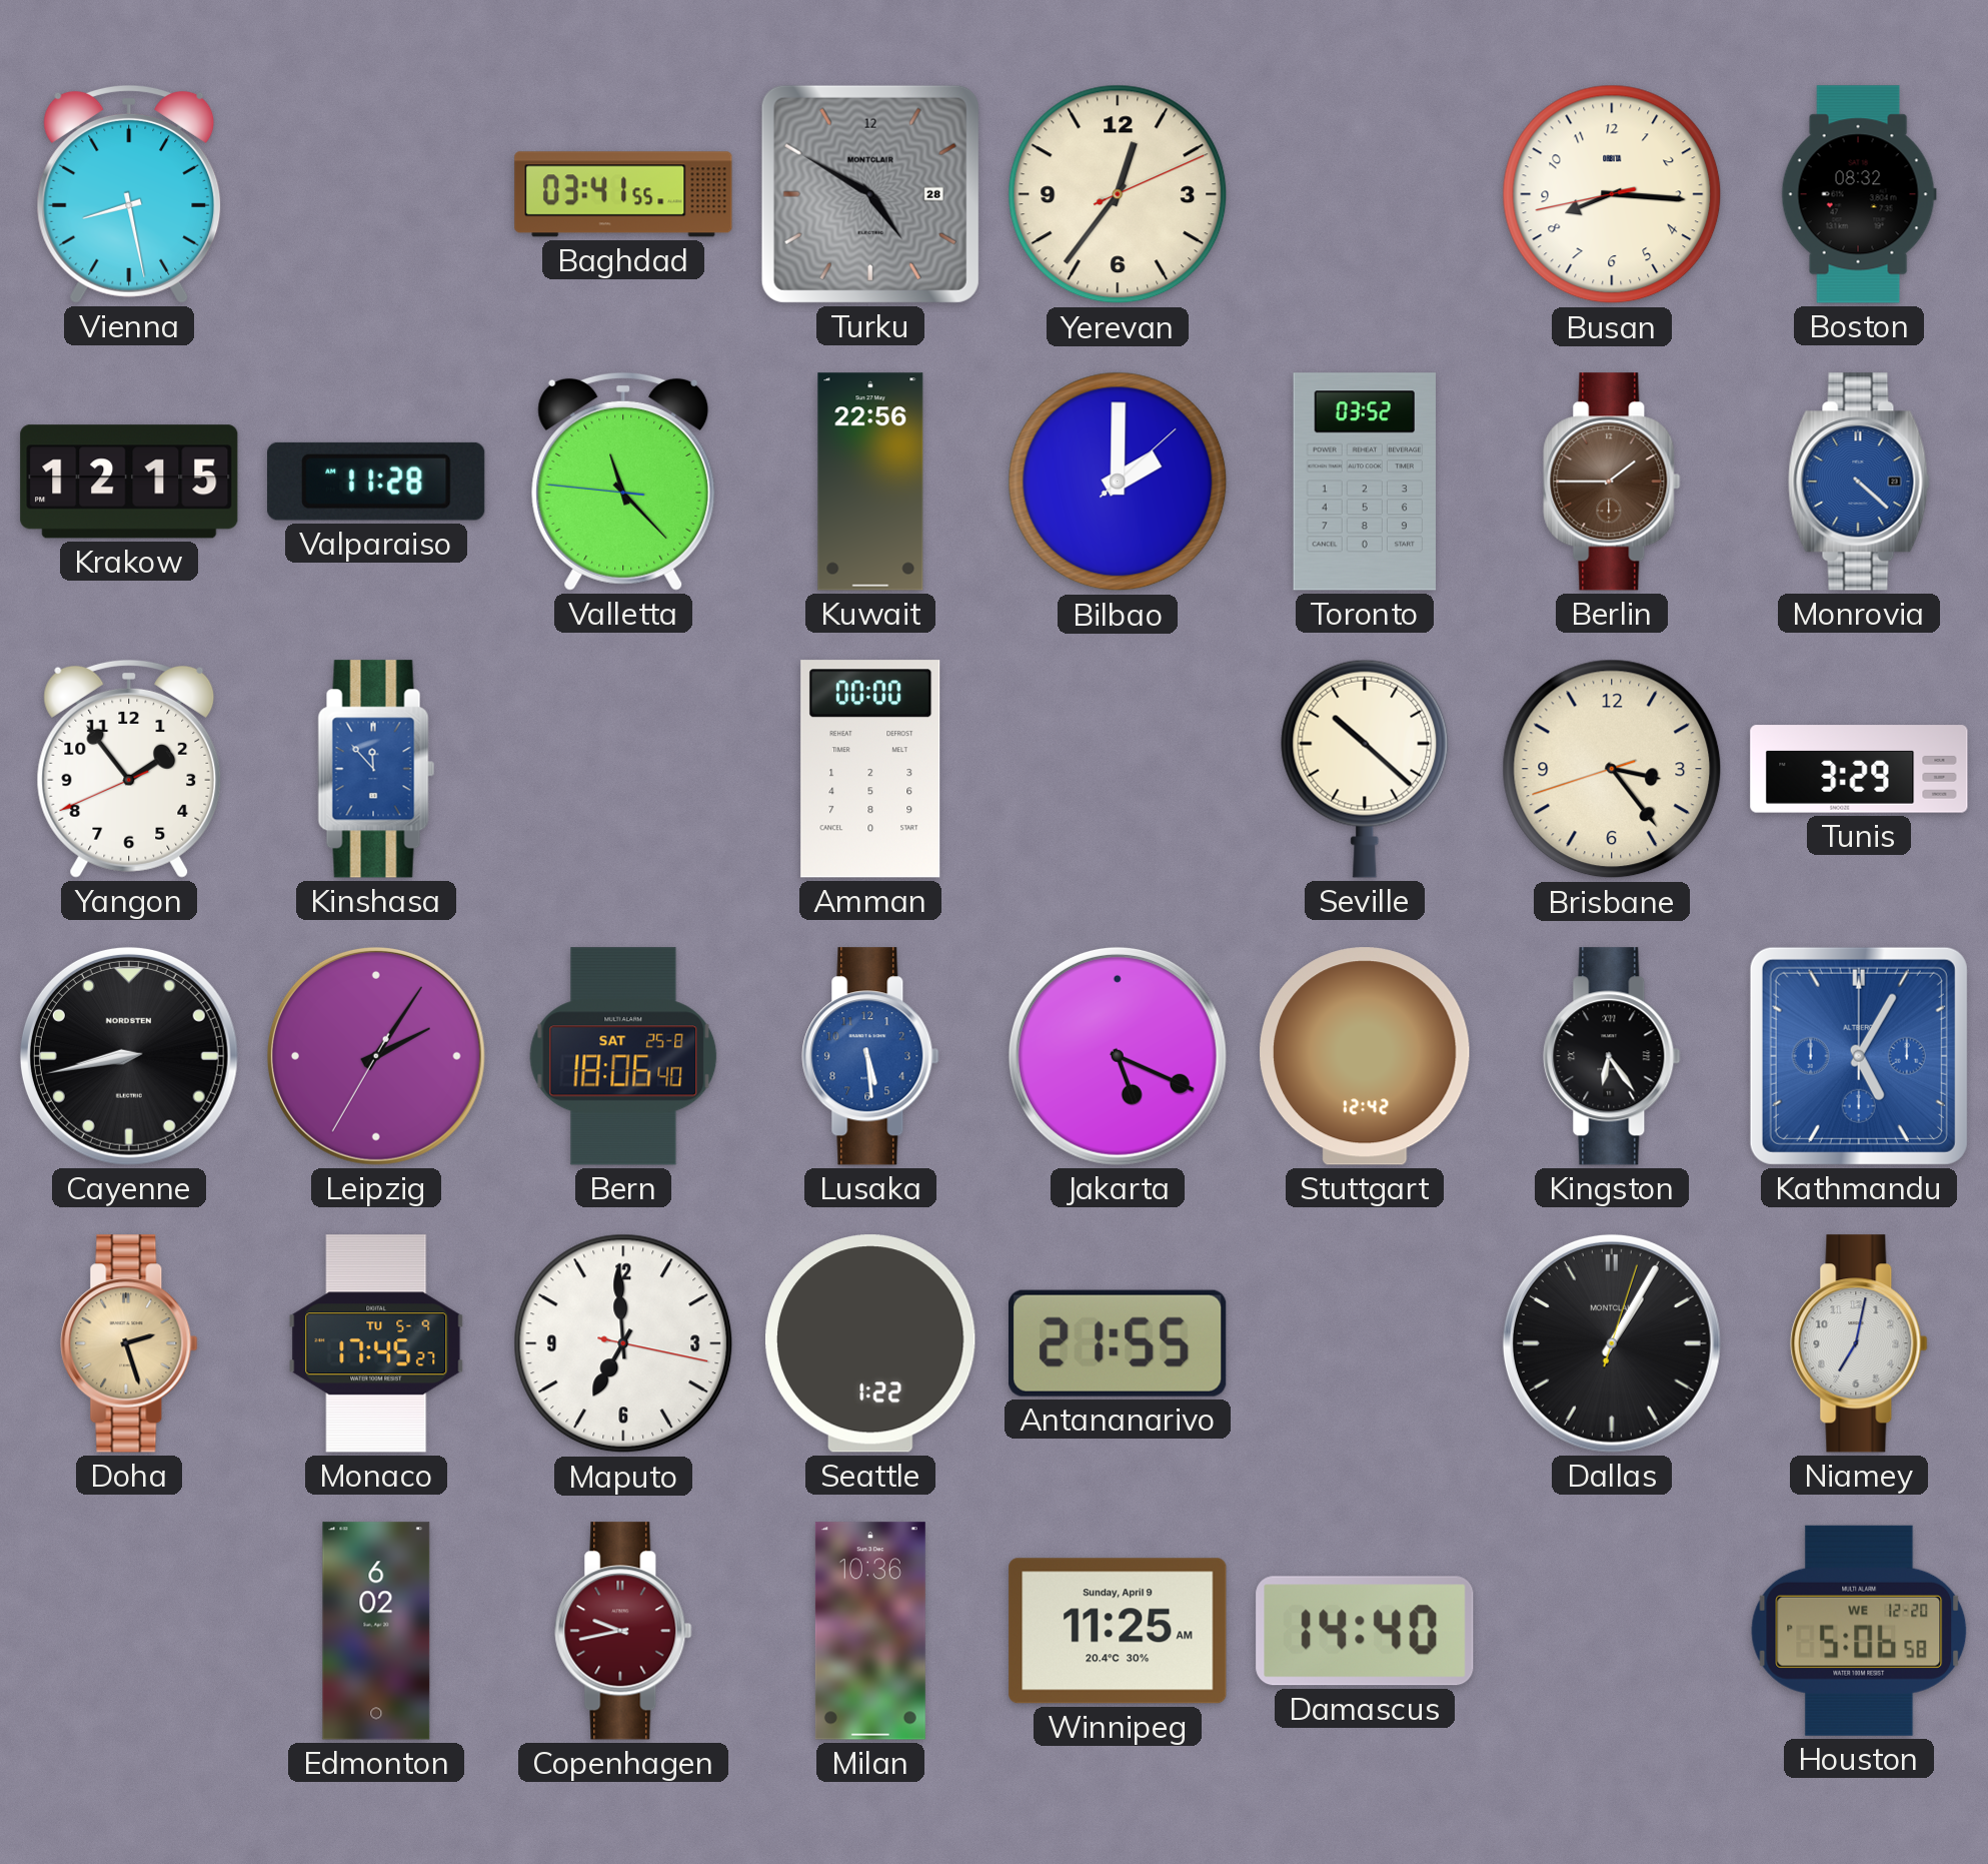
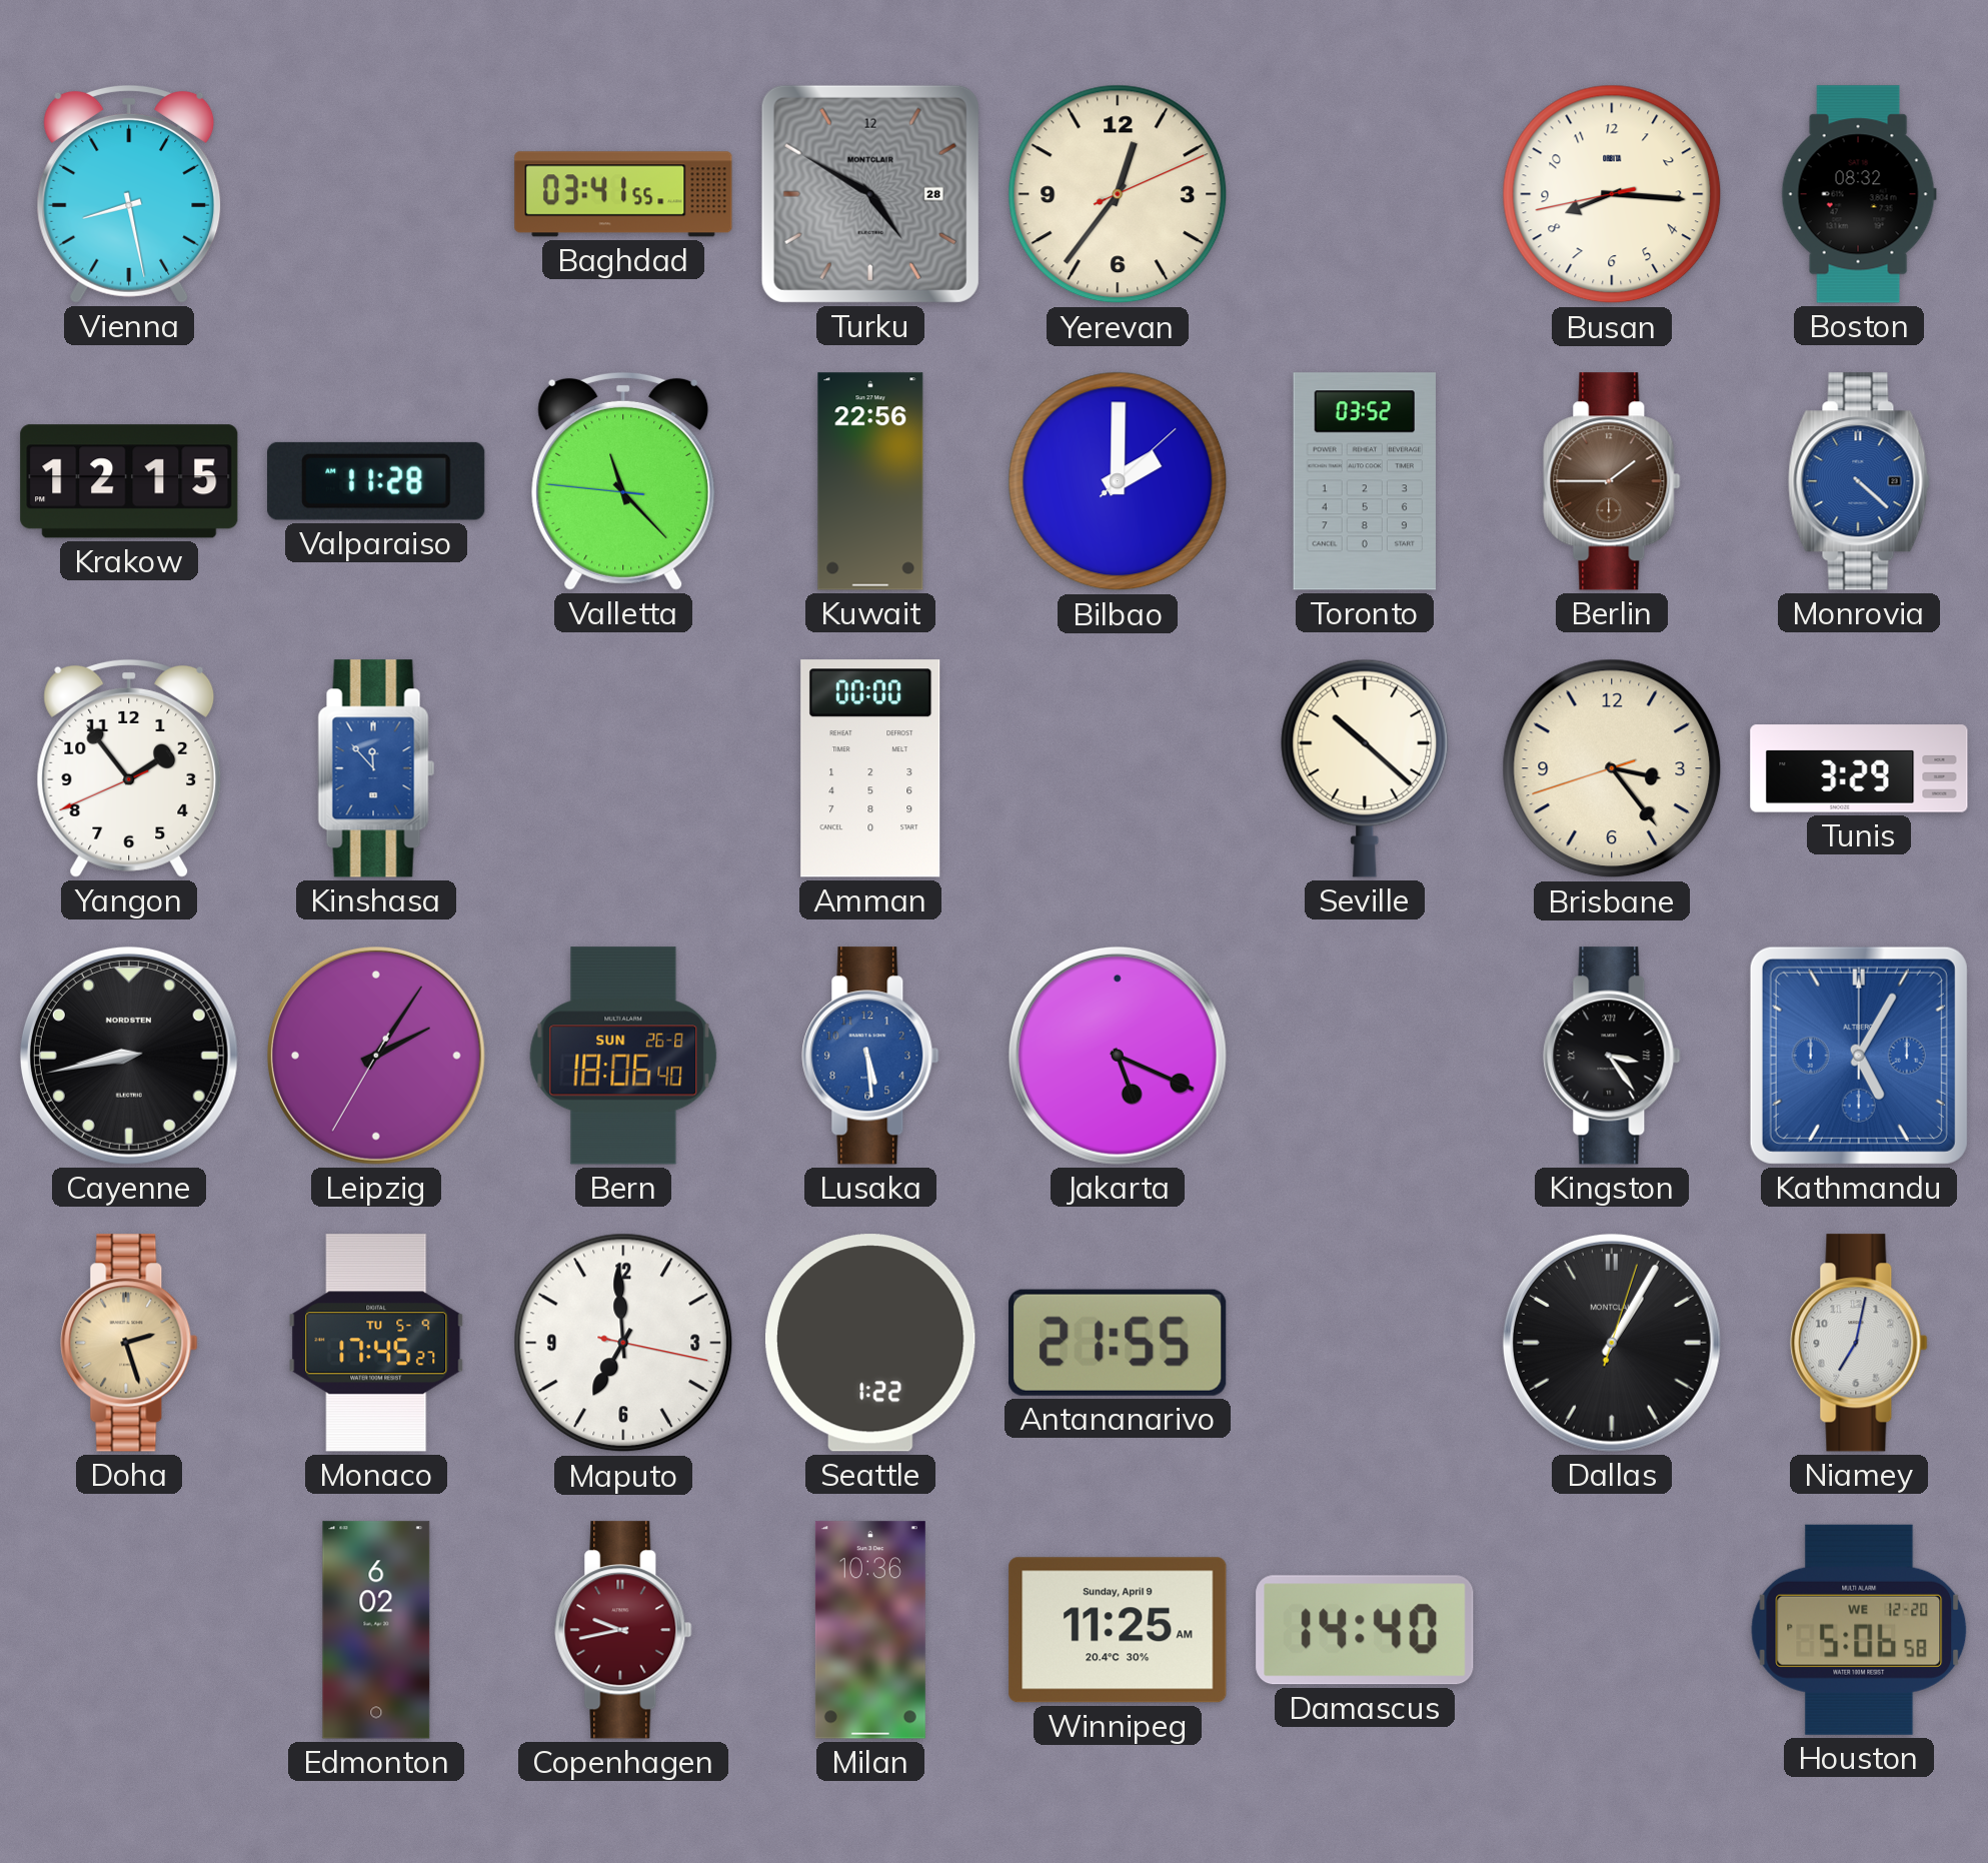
Bern date: SAT 25-8 -> SUN 26-8
Stuttgart: 12:42 -> none
Kingston: 6:24 -> 3:24
